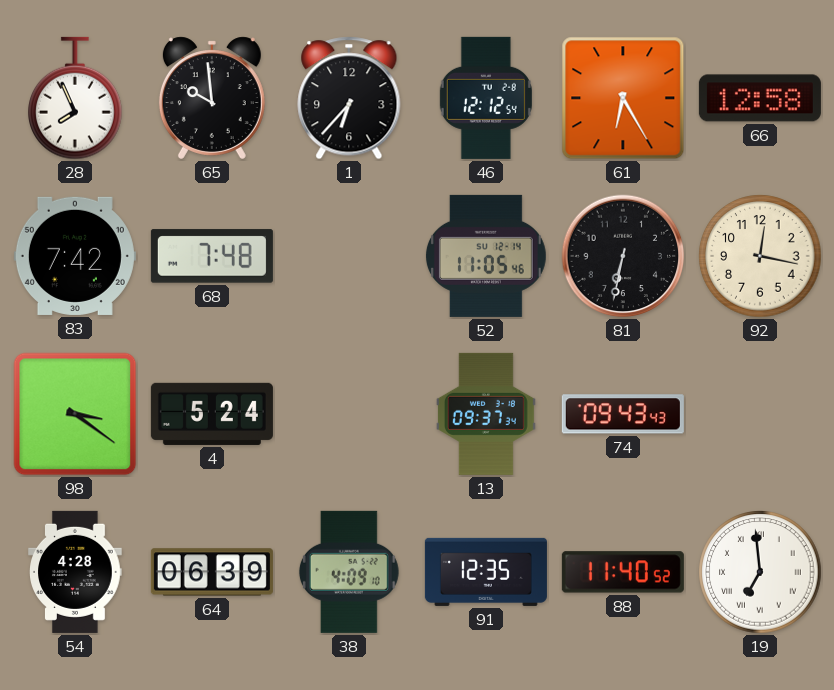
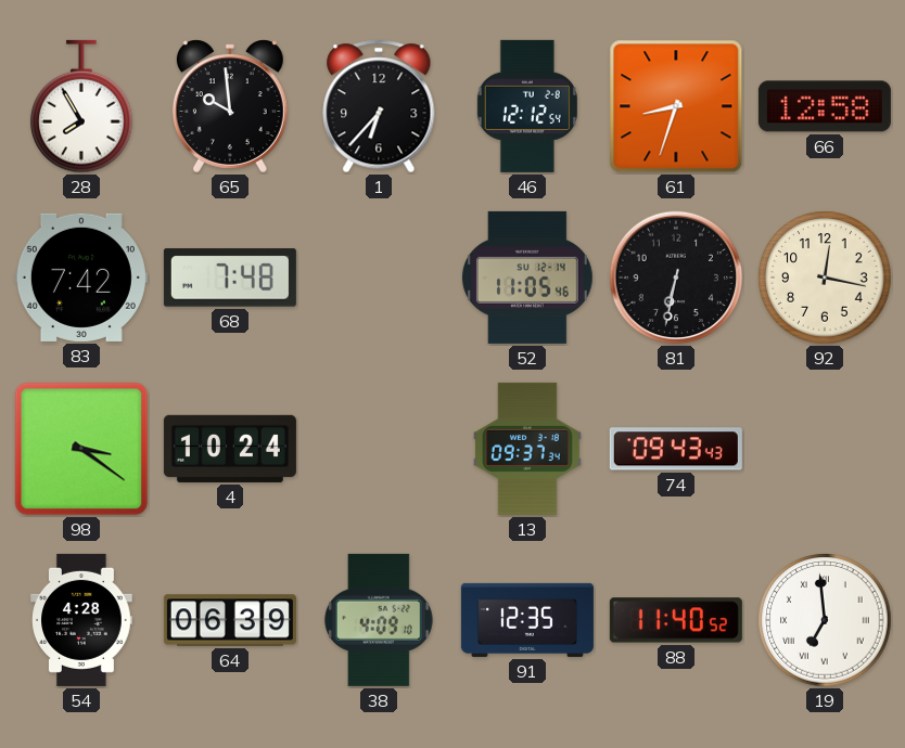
28: 7:56 -> 7:55
61: 6:25 -> 8:33
4: 5:24 -> 10:24
